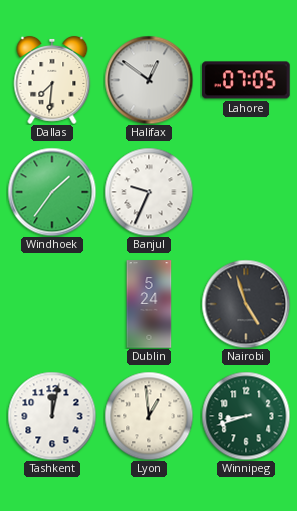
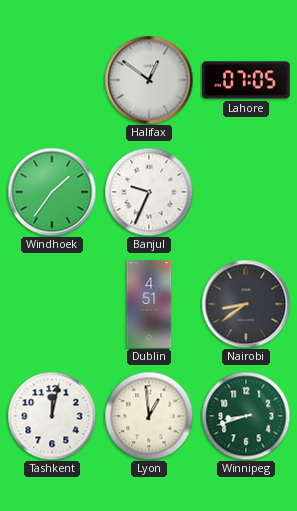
Dallas: 7:31 -> none
Dublin: 5:24 -> 4:51
Nairobi: 4:57 -> 8:39
